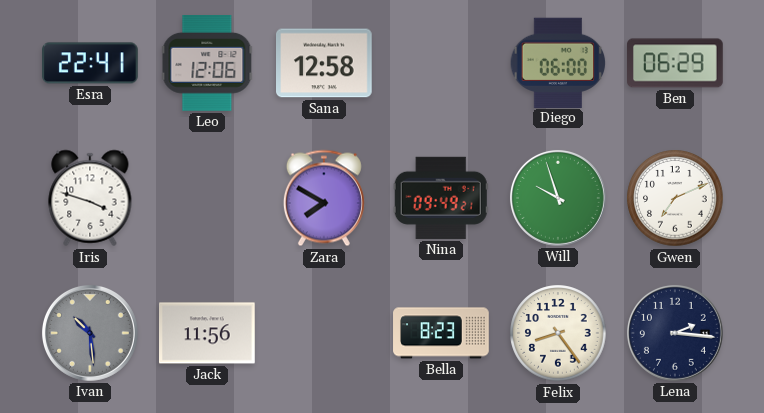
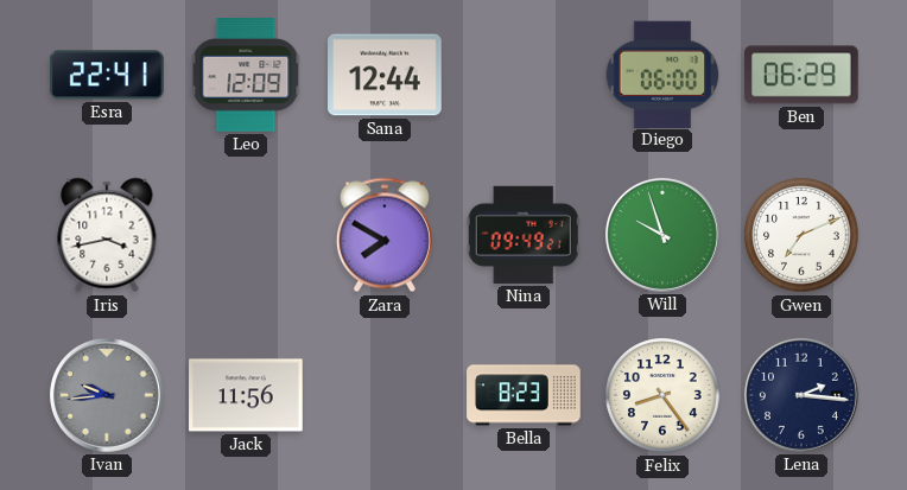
Leo: 12:06 -> 12:09
Sana: 12:58 -> 12:44
Iris: 3:48 -> 3:43
Ivan: 10:29 -> 9:44
